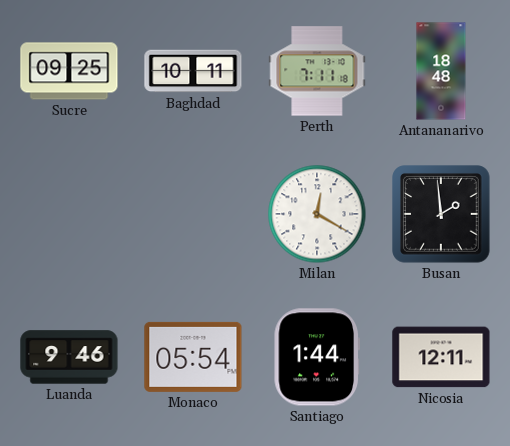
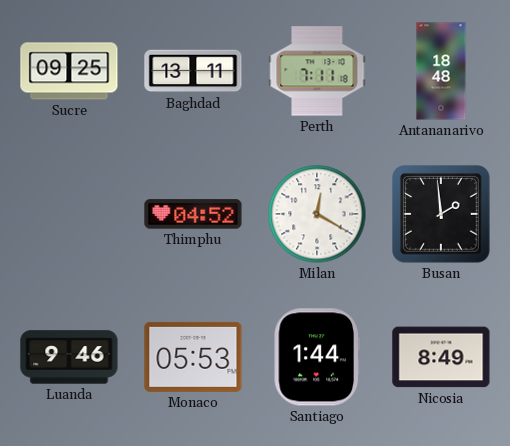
Baghdad: 10:11 -> 13:11
Thimphu: none -> 04:52
Monaco: 05:54 -> 05:53
Nicosia: 12:11 -> 8:49
